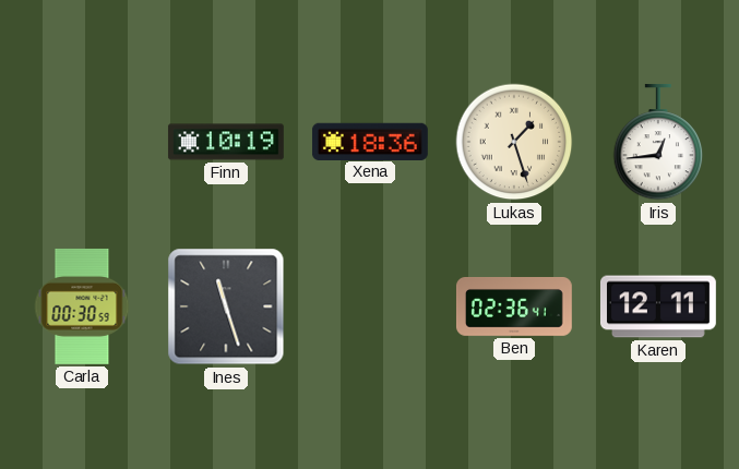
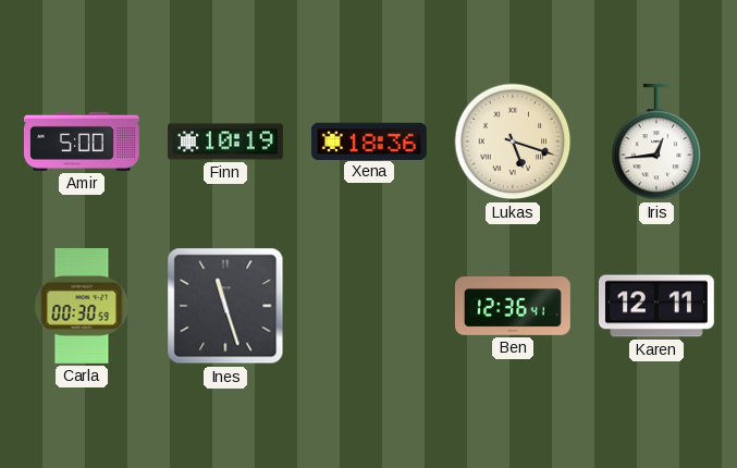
Amir: none -> 5:00
Lukas: 1:27 -> 5:18
Ben: 02:36 -> 12:36
